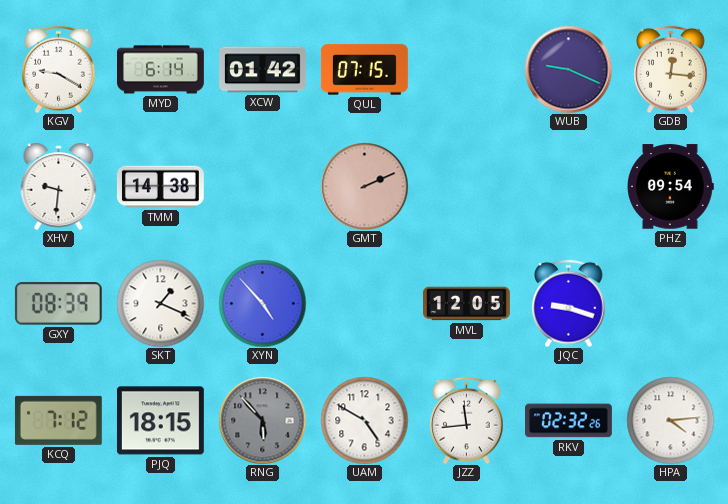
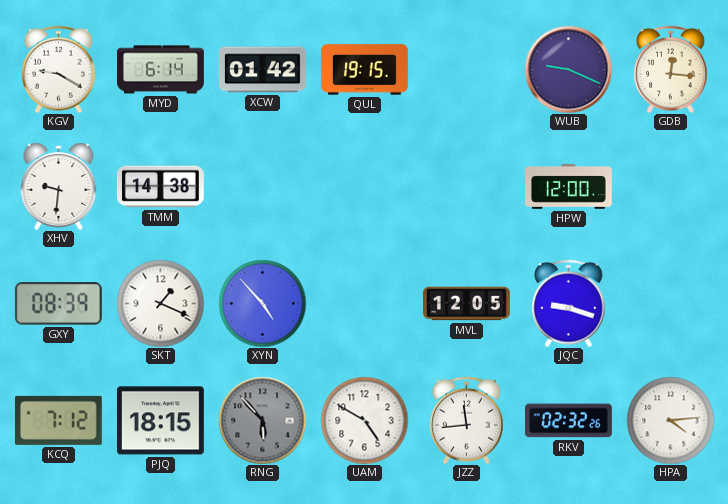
QUL: 07:15 -> 19:15
GMT: 2:11 -> none
HPW: none -> 12:00
PHZ: 09:54 -> none
